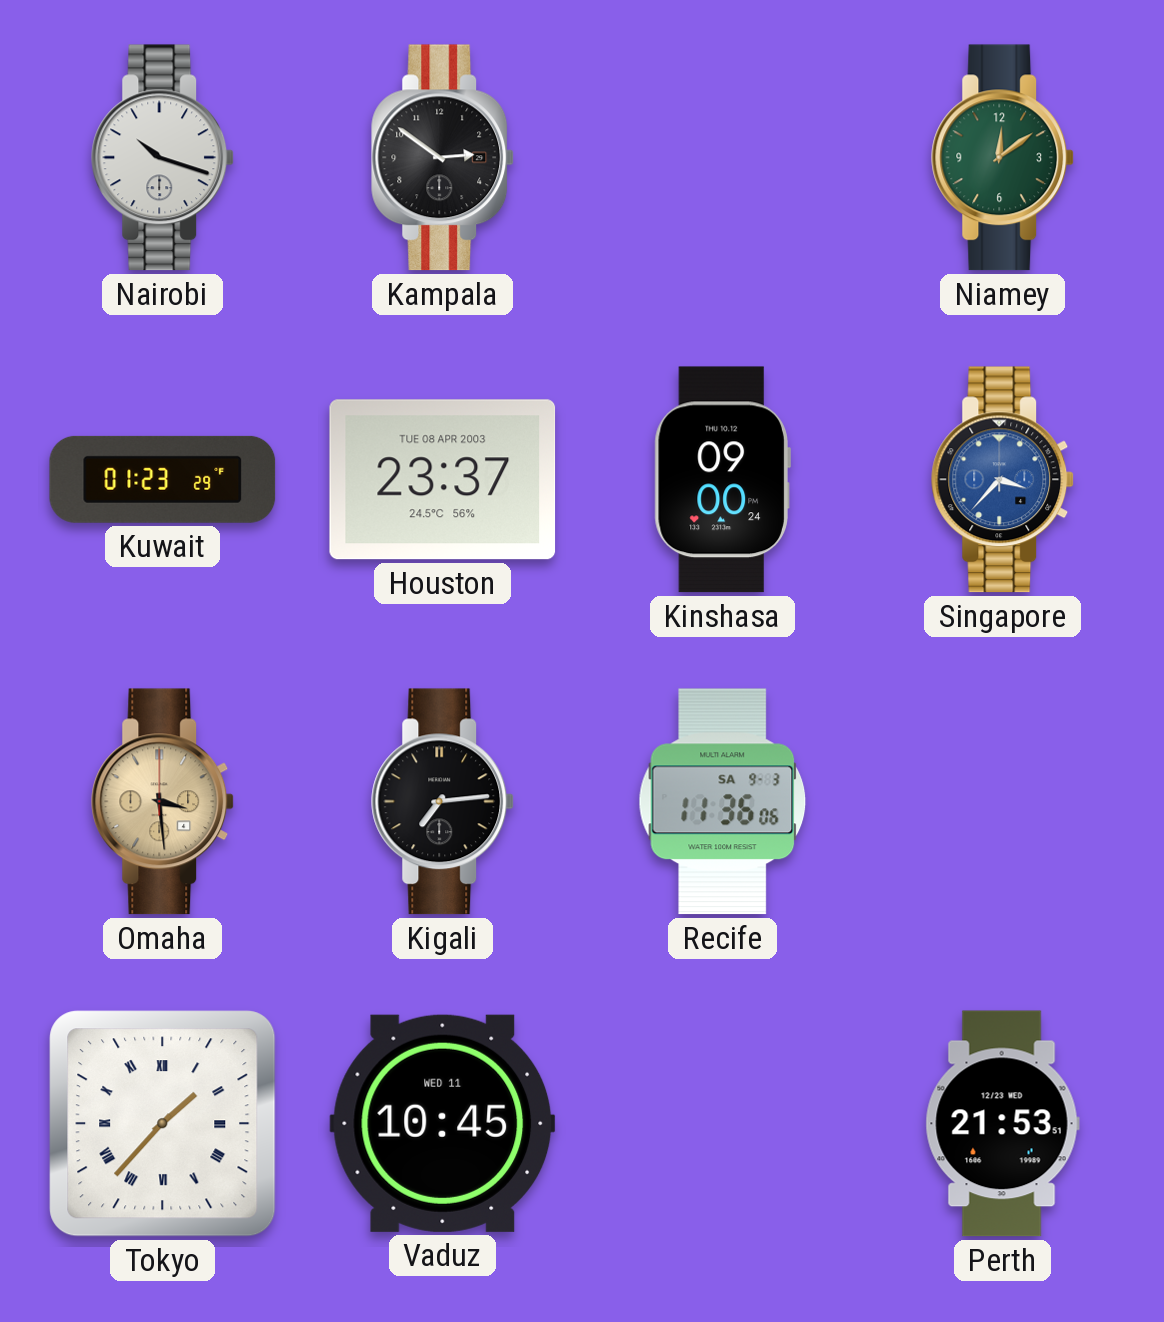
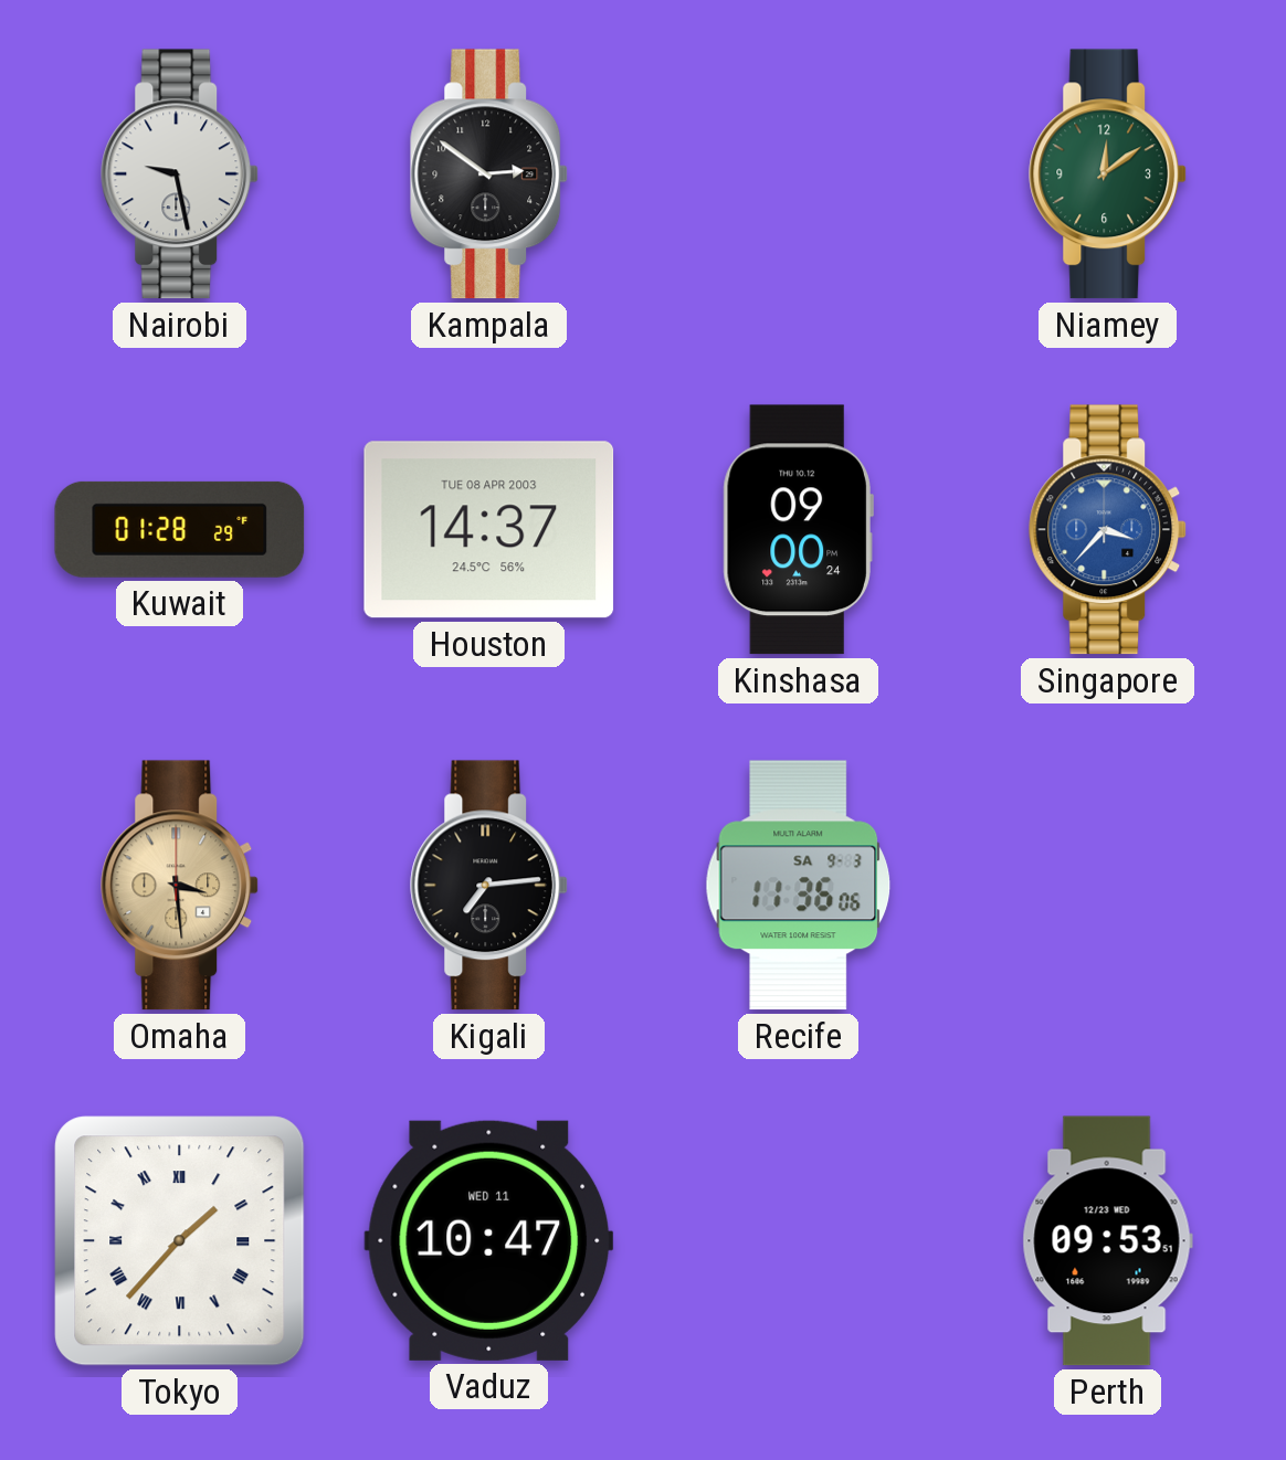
Nairobi: 10:18 -> 9:28
Kuwait: 01:23 -> 01:28
Houston: 23:37 -> 14:37
Vaduz: 10:45 -> 10:47
Perth: 21:53 -> 09:53
